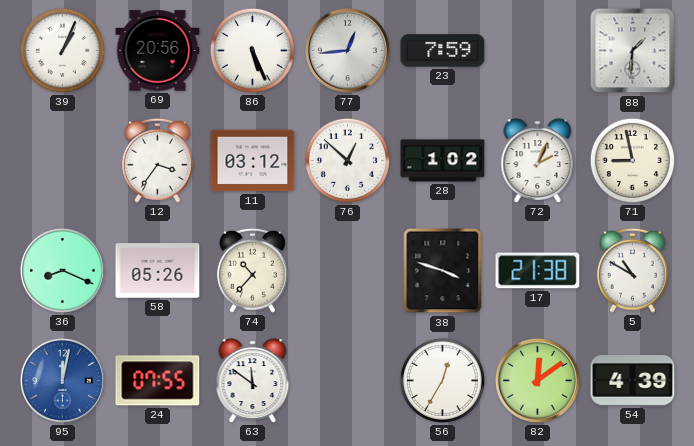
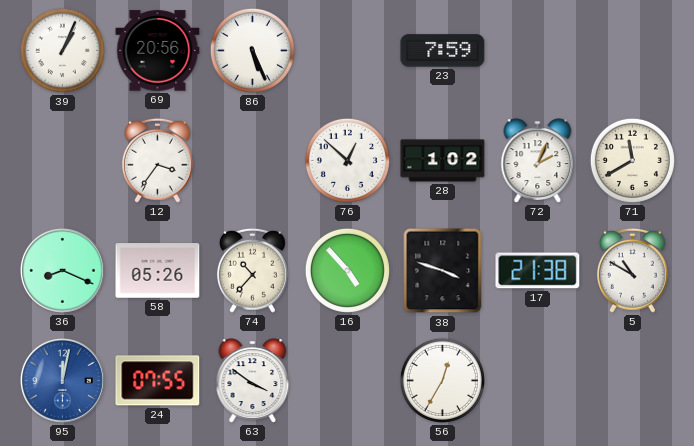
77: 12:44 -> none
88: 1:31 -> none
11: 03:12 -> none
71: 8:58 -> 11:40
16: none -> 4:53
63: 11:51 -> 3:51
82: 12:09 -> none
54: 4:39 -> none
